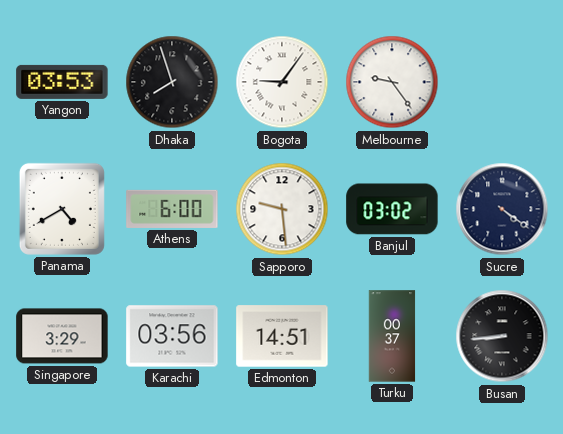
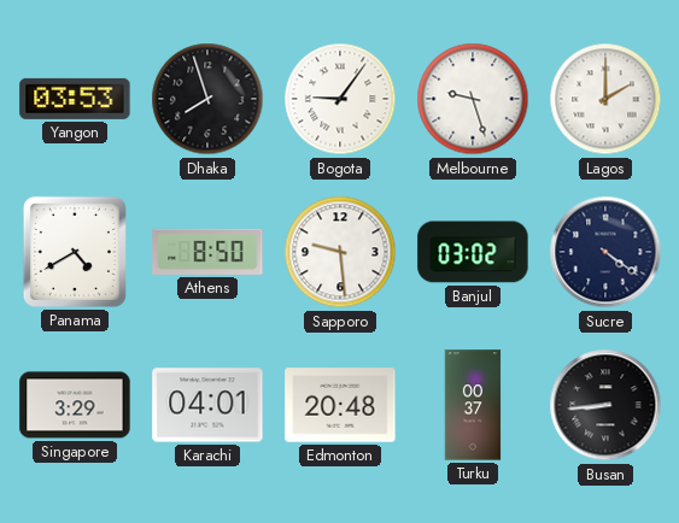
Melbourne: 9:24 -> 9:27
Lagos: none -> 2:00
Athens: 6:00 -> 8:50
Karachi: 03:56 -> 04:01
Edmonton: 14:51 -> 20:48
